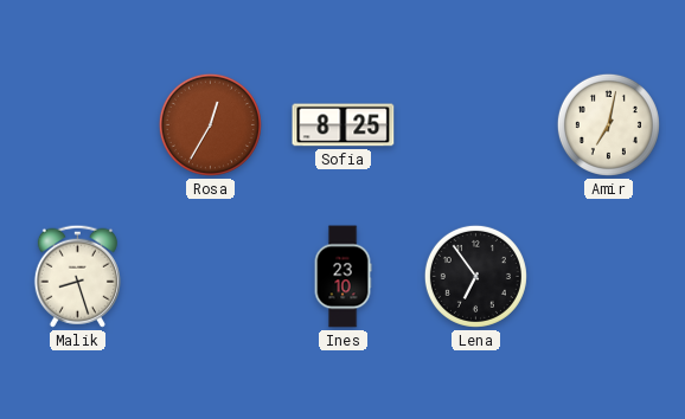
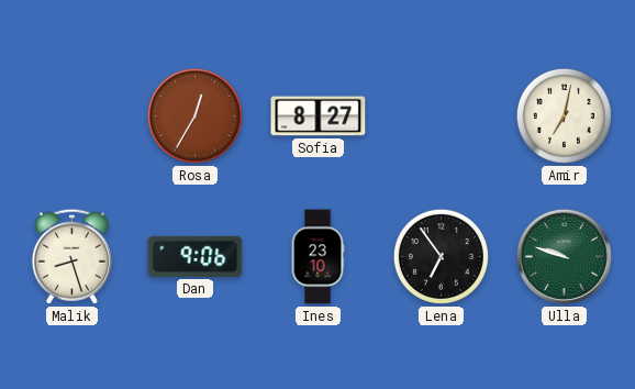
Sofia: 8:25 -> 8:27
Dan: none -> 9:06
Ulla: none -> 9:48
